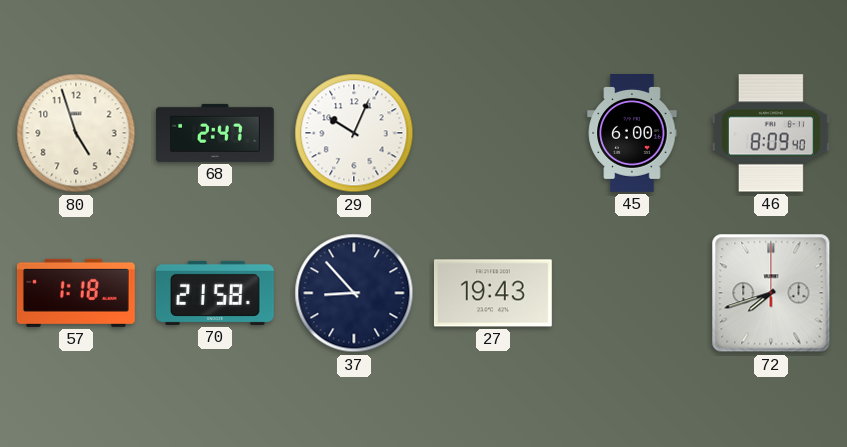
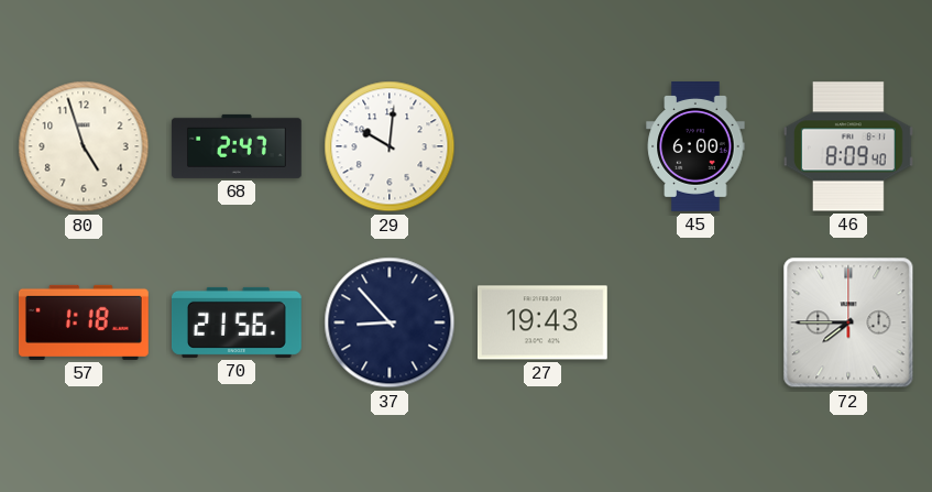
29: 10:04 -> 10:01
70: 21:58 -> 21:56
72: 7:42 -> 7:45
